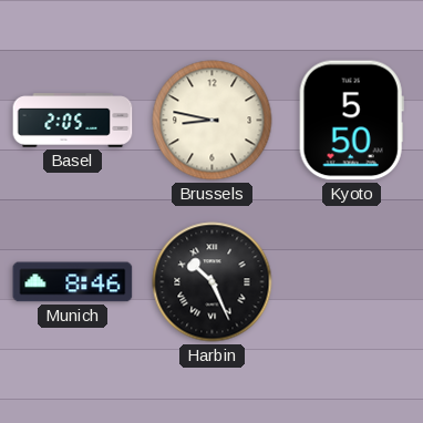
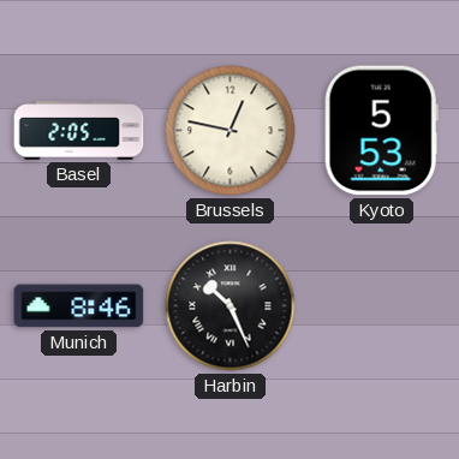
Brussels: 8:47 -> 12:47
Kyoto: 5:50 -> 5:53
